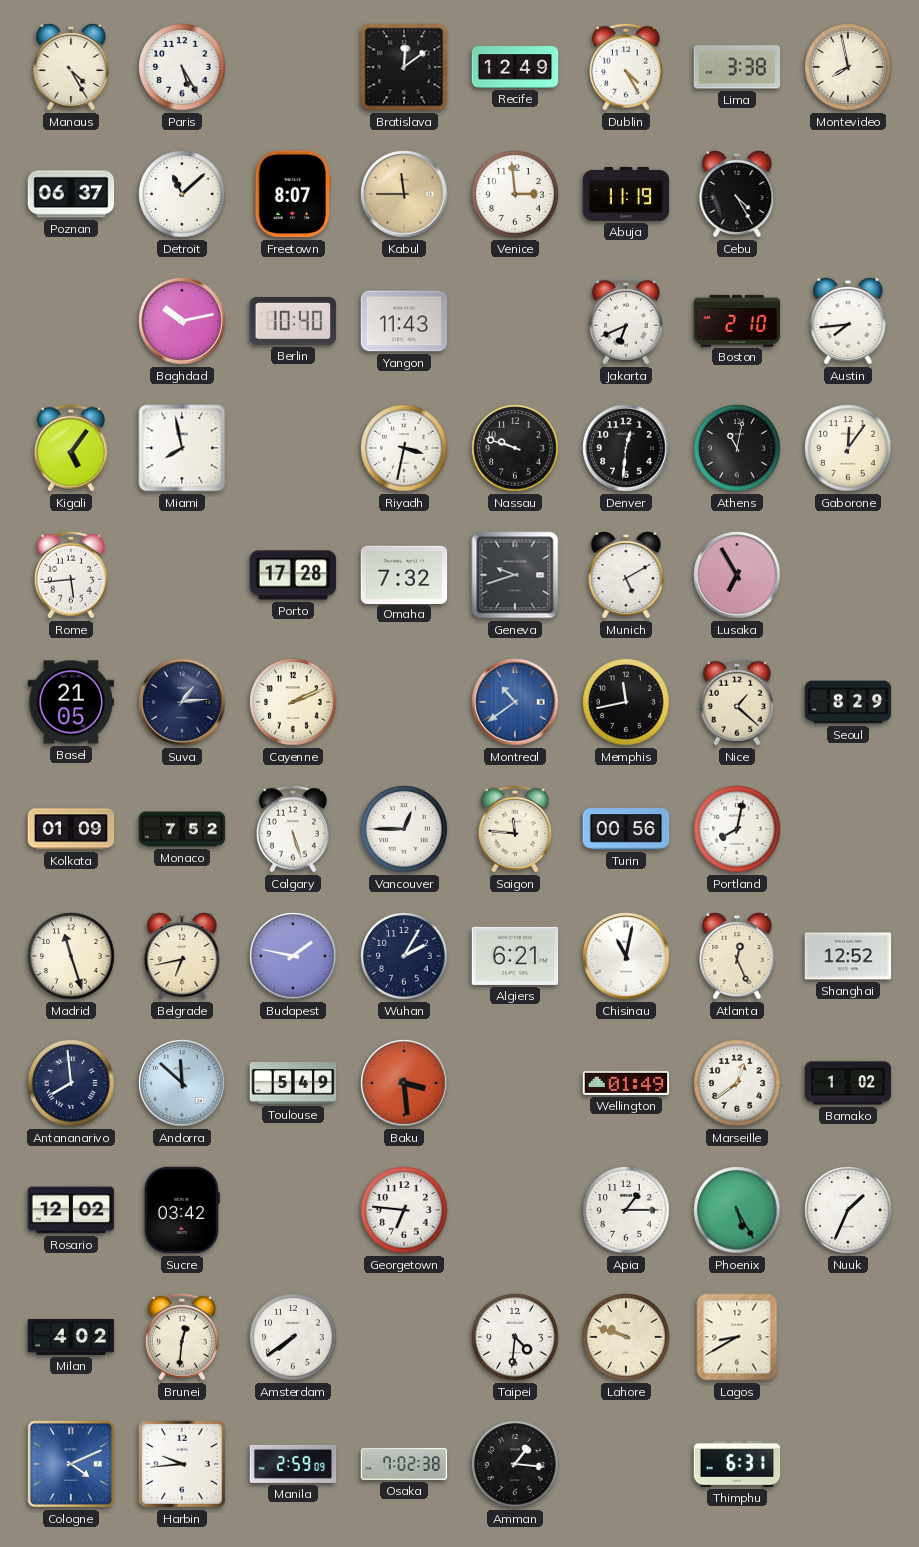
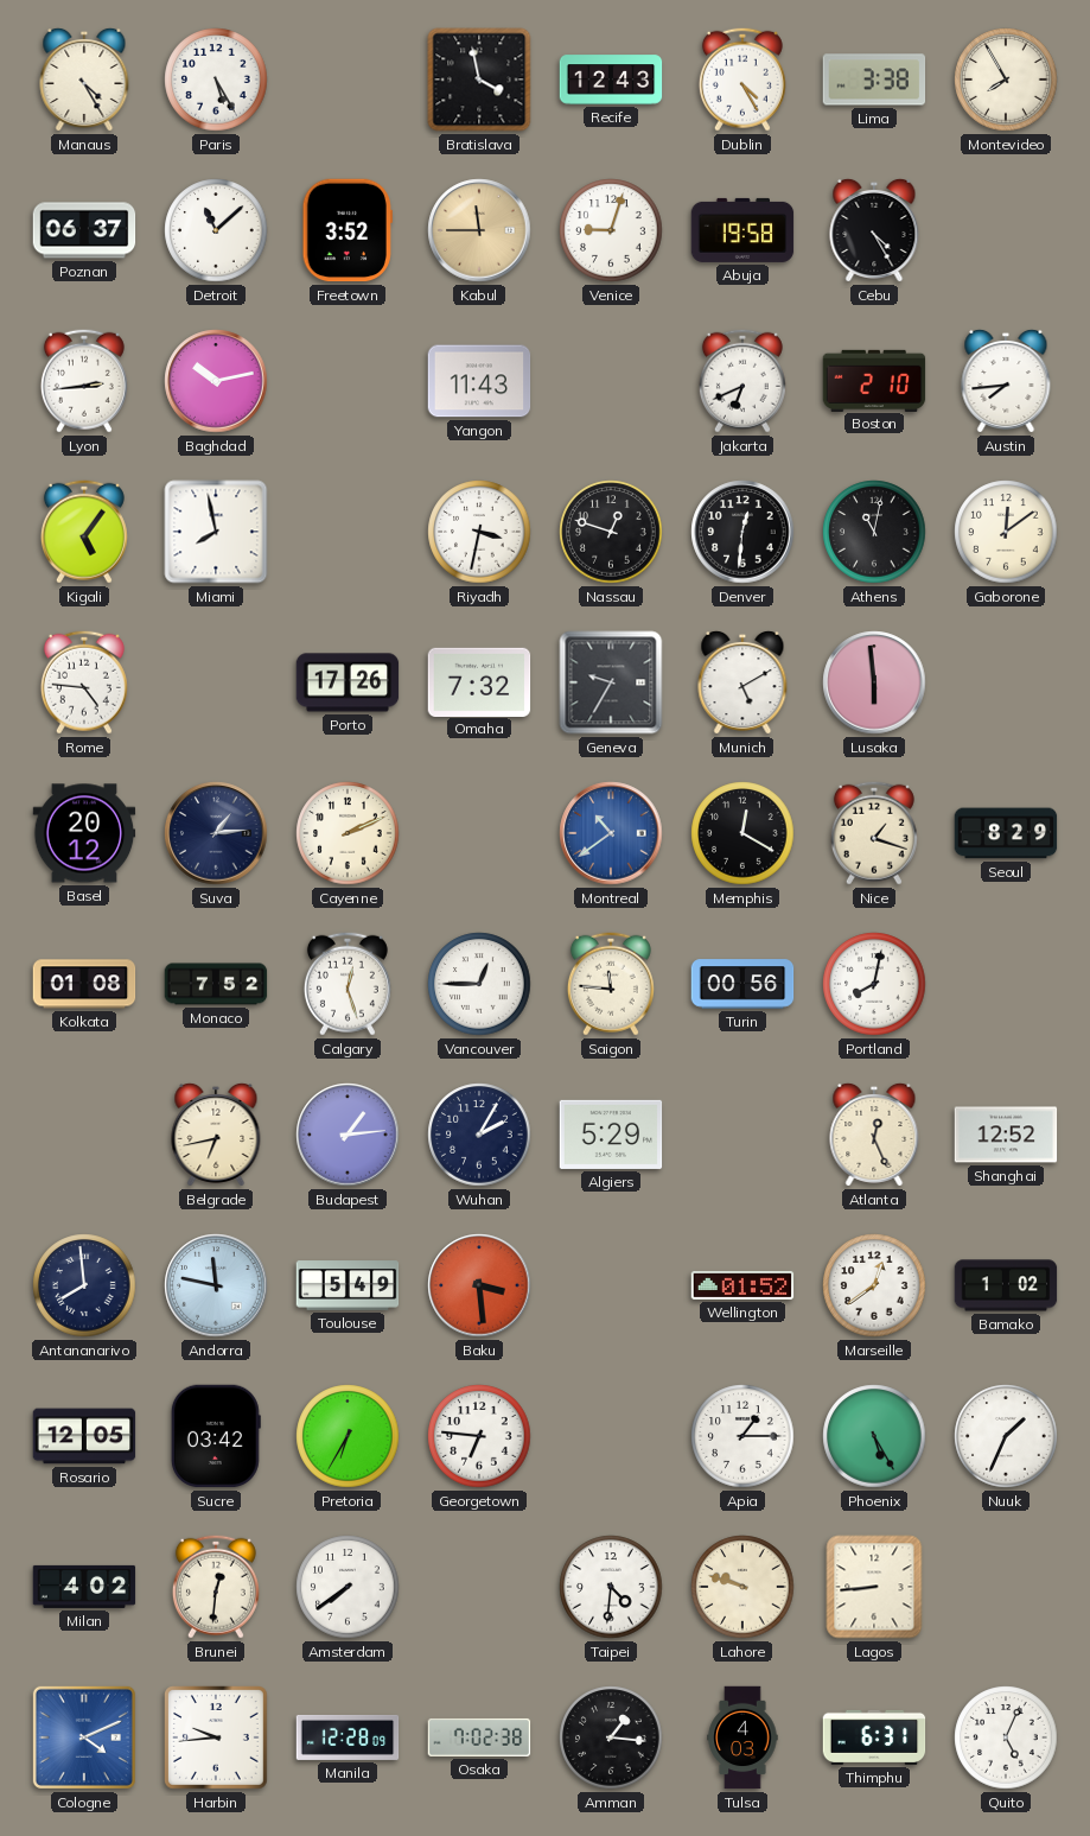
Bratislava: 12:09 -> 3:58
Recife: 12:49 -> 12:43
Montevideo: 7:58 -> 7:55
Freetown: 8:07 -> 3:52
Venice: 2:59 -> 9:03
Abuja: 11:19 -> 19:58
Lyon: none -> 2:44
Berlin: 10:40 -> none
Nassau: 9:48 -> 12:48
Gaborone: 12:06 -> 12:09
Rome: 5:44 -> 4:46
Porto: 17:28 -> 17:26
Geneva: 9:42 -> 9:35
Lusaka: 6:55 -> 5:59
Basel: 21:05 -> 20:12
Memphis: 11:43 -> 12:20
Nice: 1:22 -> 1:18
Kolkata: 01:09 -> 01:08
Calgary: 5:27 -> 12:27
Madrid: 11:27 -> none
Budapest: 1:47 -> 1:14
Algiers: 6:21 -> 5:29
Chisinau: 11:02 -> none
Andorra: 11:52 -> 11:47
Wellington: 01:49 -> 01:52
Rosario: 12:02 -> 12:05
Pretoria: none -> 6:35
Lagos: 8:40 -> 8:44
Manila: 2:59 -> 12:28
Tulsa: none -> 4:03
Quito: none -> 5:04
